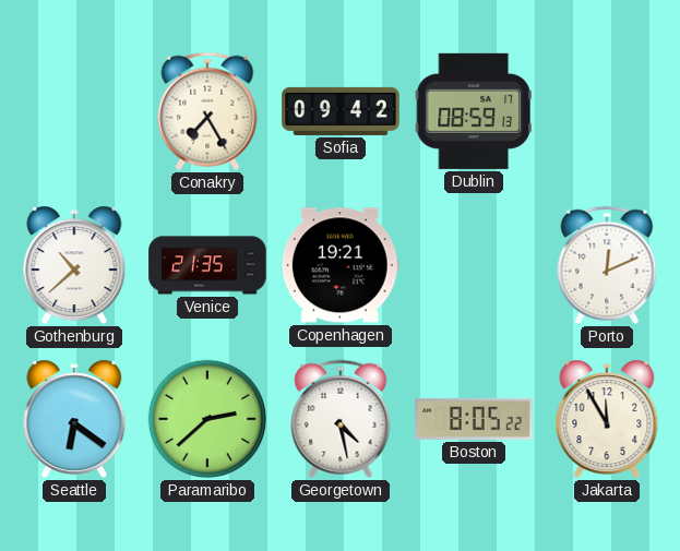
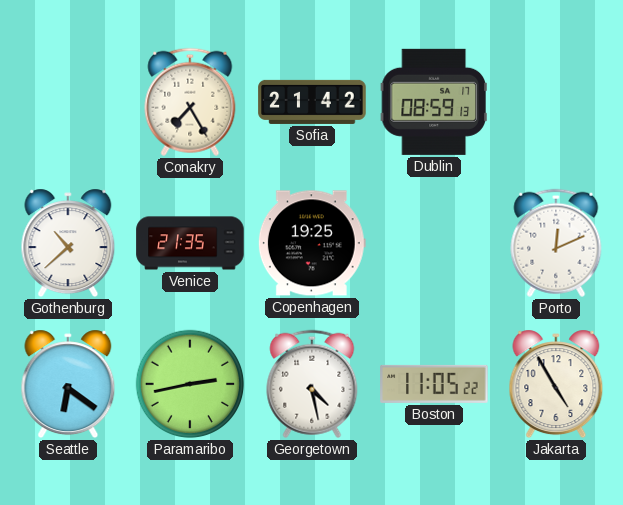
Sofia: 09:42 -> 21:42
Copenhagen: 19:21 -> 19:25
Paramaribo: 2:38 -> 2:43
Boston: 8:05 -> 11:05
Jakarta: 11:55 -> 4:55
